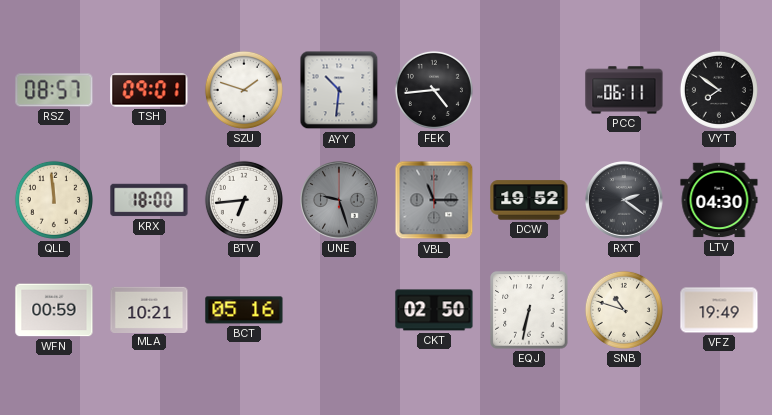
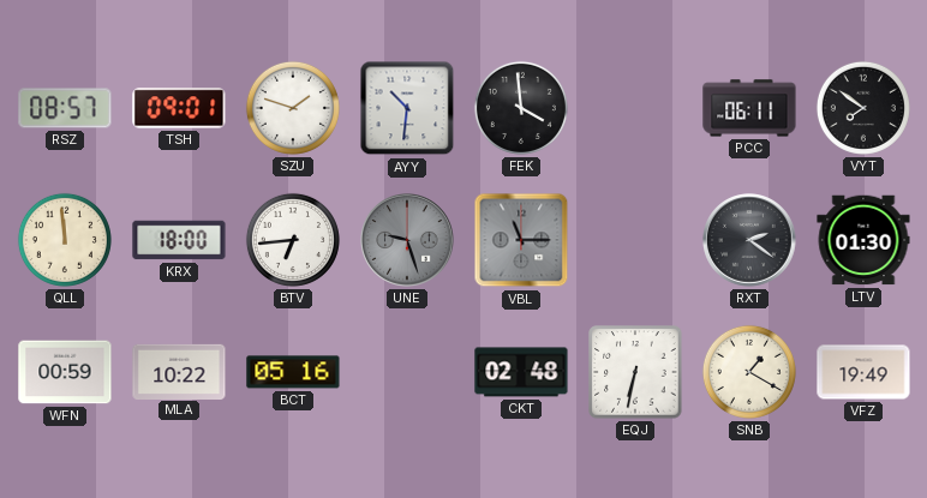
FEK: 4:44 -> 3:59
DCW: 19:52 -> none
LTV: 04:30 -> 01:30
MLA: 10:21 -> 10:22
CKT: 02:50 -> 02:48
SNB: 10:48 -> 1:20
